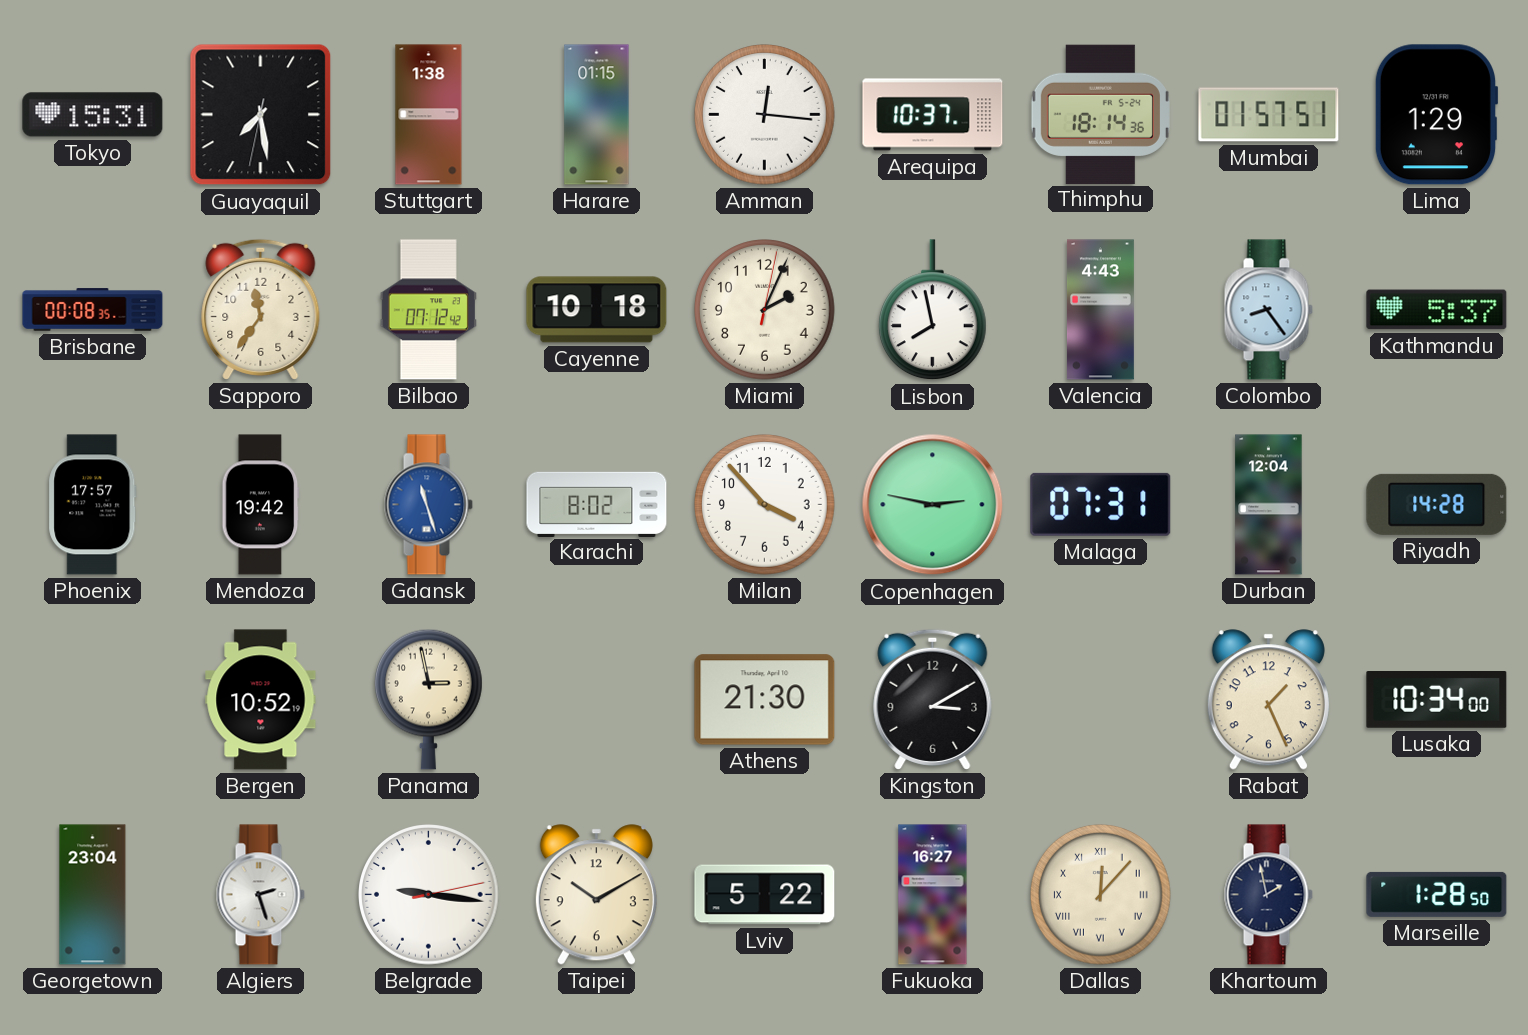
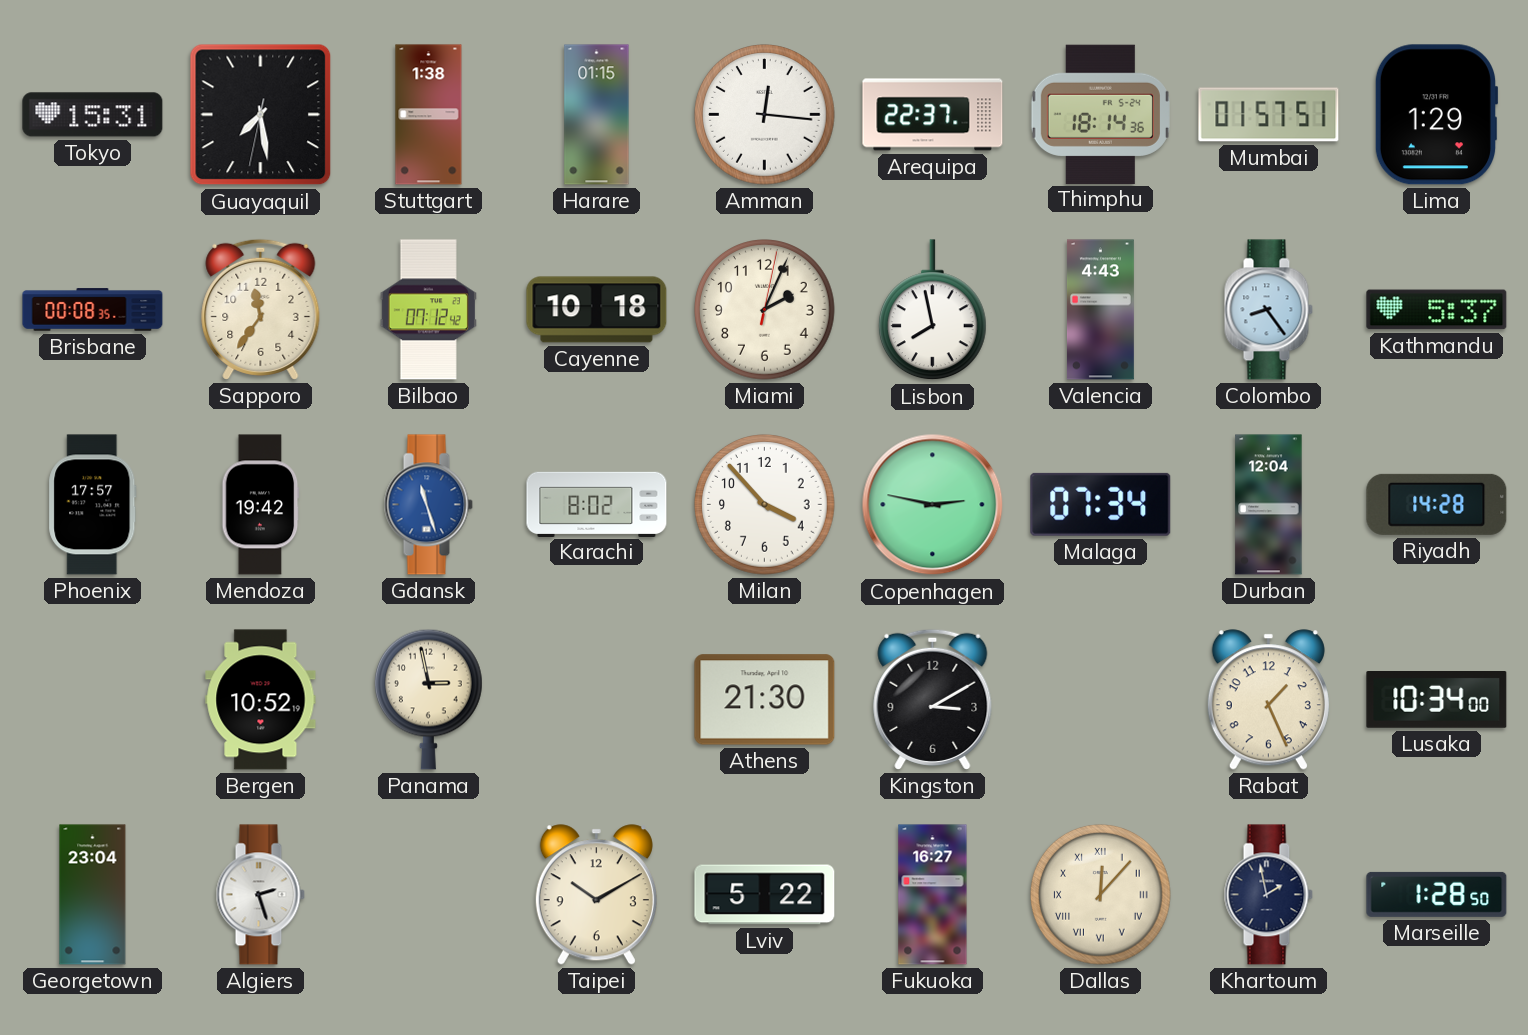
Arequipa: 10:37 -> 22:37
Malaga: 07:31 -> 07:34
Belgrade: 9:16 -> none
